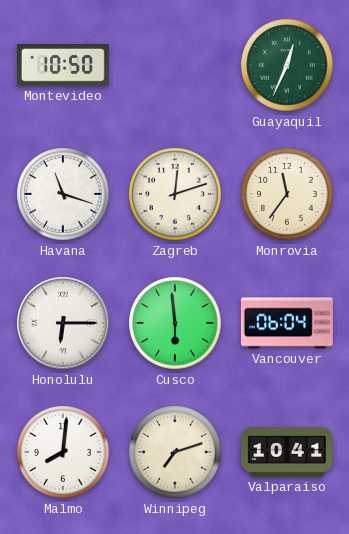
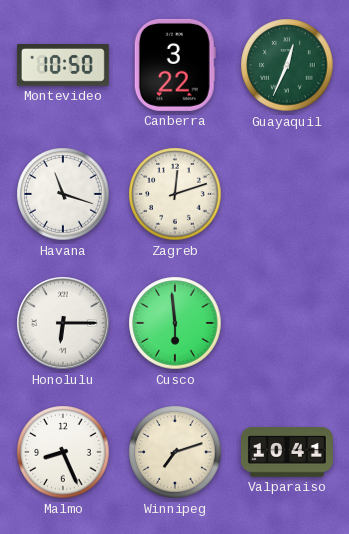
Canberra: none -> 3:22
Monrovia: 11:36 -> none
Vancouver: 06:04 -> none
Malmo: 8:01 -> 8:26
